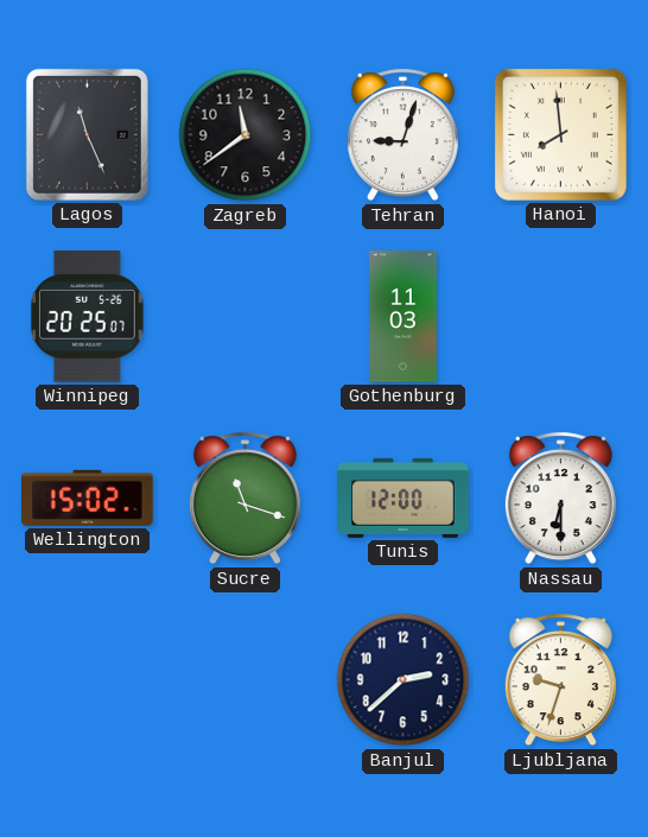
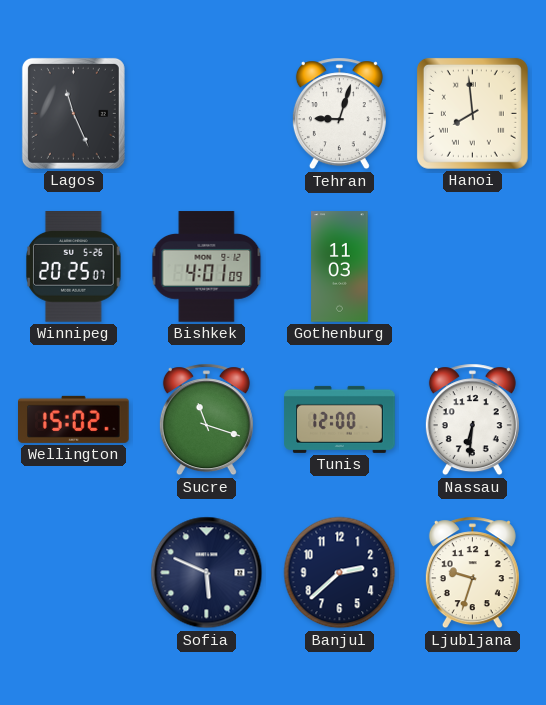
Zagreb: 11:39 -> none
Bishkek: none -> 4:01
Nassau: 6:30 -> 6:31
Sofia: none -> 5:49
